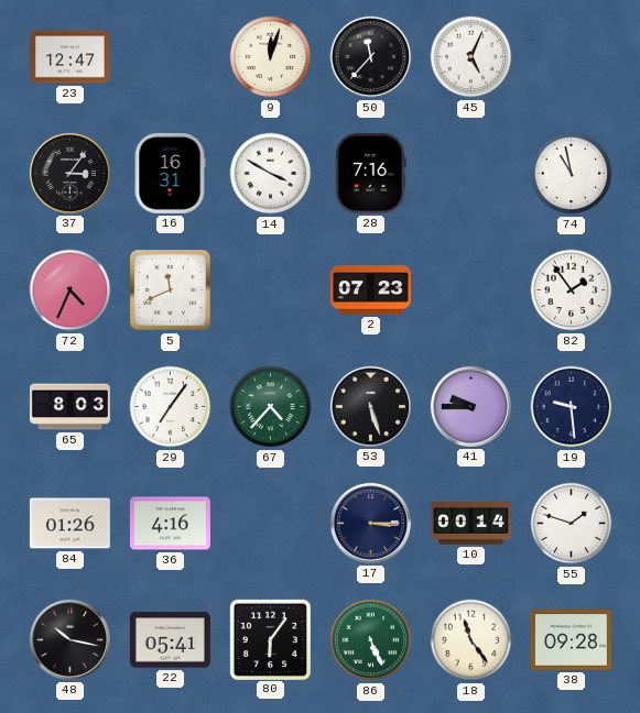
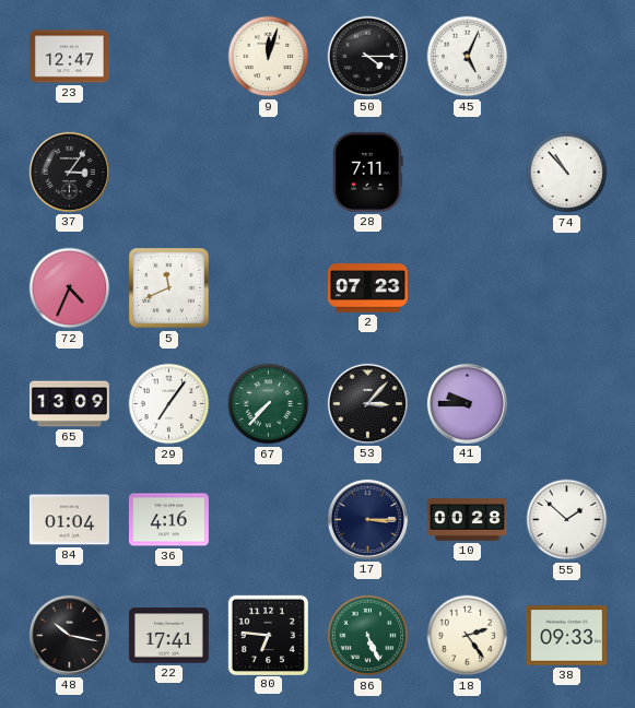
50: 11:37 -> 4:15
16: 16:31 -> none
14: 3:50 -> none
28: 7:16 -> 7:11
74: 10:58 -> 10:53
82: 1:54 -> none
65: 8:03 -> 13:09
67: 4:37 -> 7:37
53: 5:27 -> 3:07
19: 9:29 -> none
84: 01:26 -> 01:04
10: 00:14 -> 00:28
55: 1:48 -> 1:52
22: 05:41 -> 17:41
80: 6:06 -> 6:46
18: 11:24 -> 2:24
38: 09:28 -> 09:33
